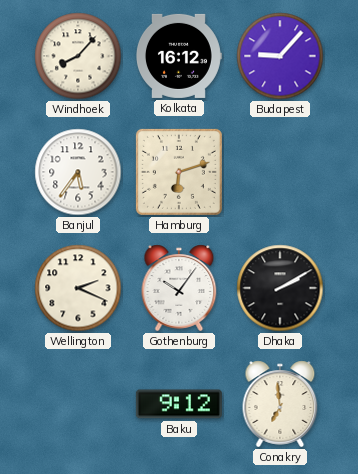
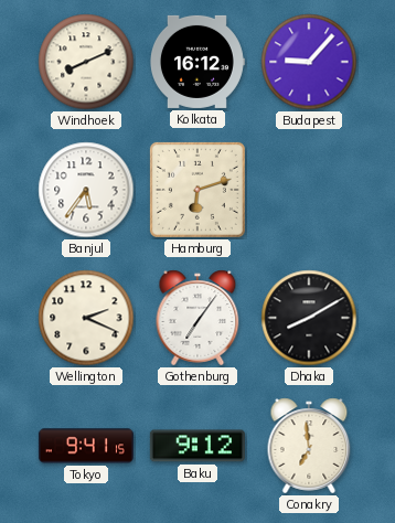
Windhoek: 8:07 -> 8:11
Gothenburg: 10:06 -> 7:06
Dhaka: 2:10 -> 8:10
Tokyo: none -> 9:41
